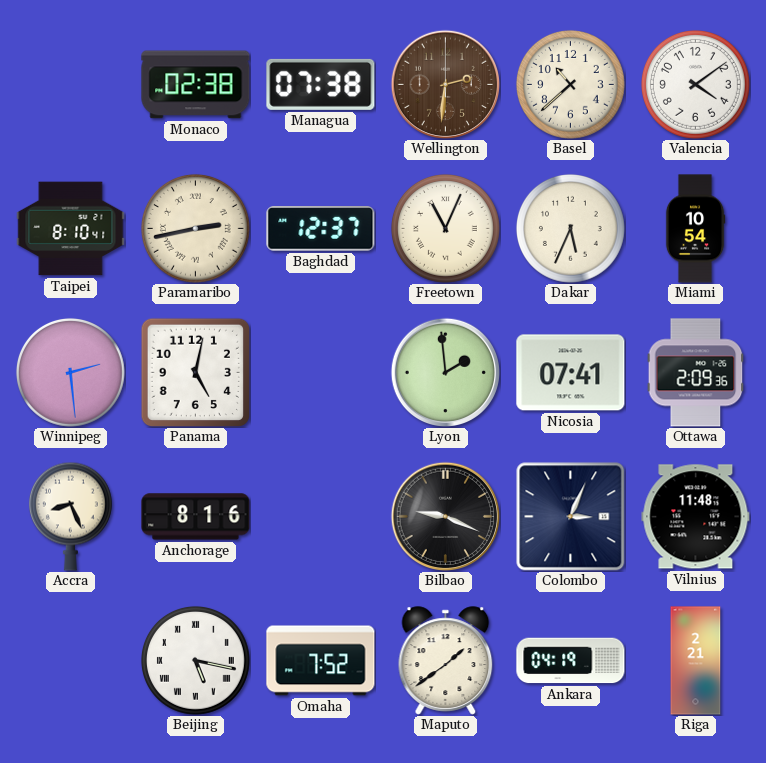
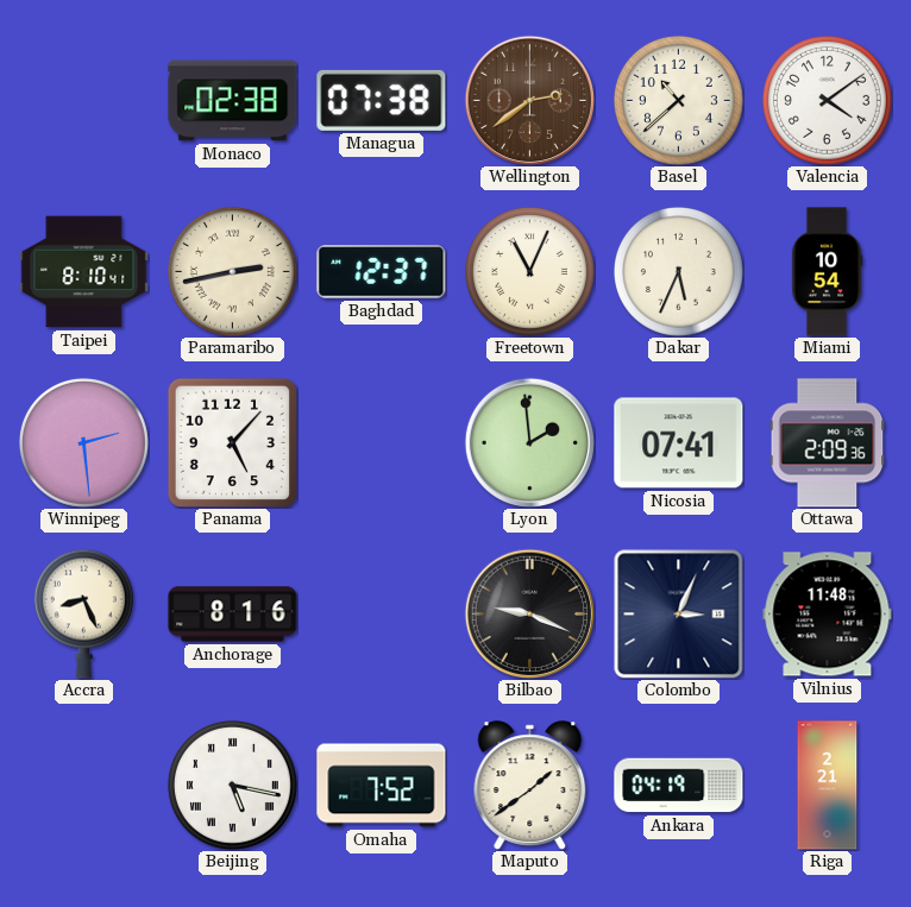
Wellington: 2:31 -> 2:39
Panama: 5:02 -> 5:07
